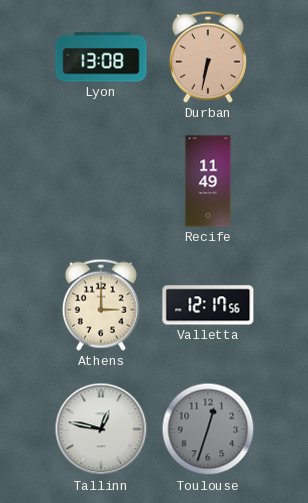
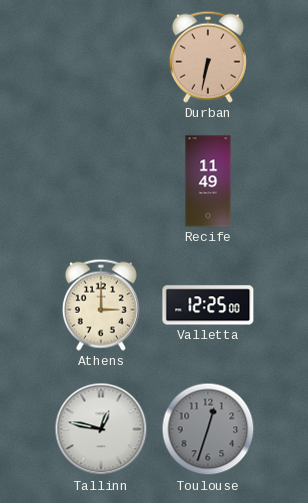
Lyon: 13:08 -> none
Valletta: 12:17 -> 12:25
